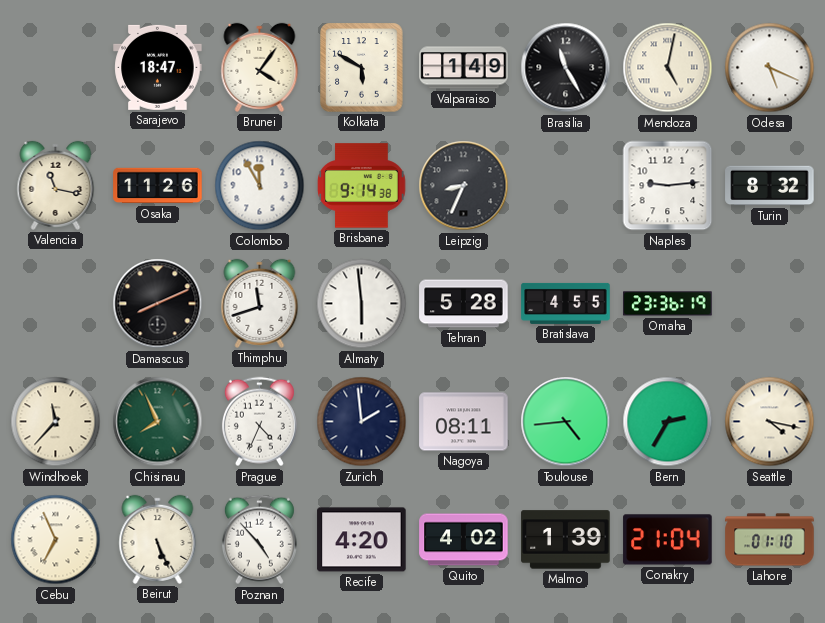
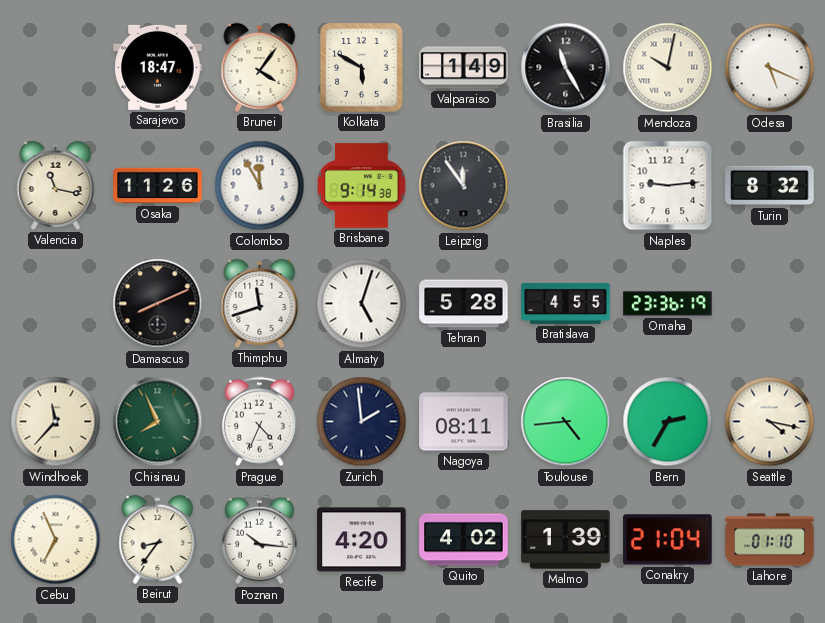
Mendoza: 5:02 -> 10:02
Leipzig: 8:34 -> 11:54
Almaty: 5:59 -> 5:03
Beirut: 5:26 -> 8:36
Poznan: 4:53 -> 10:16
